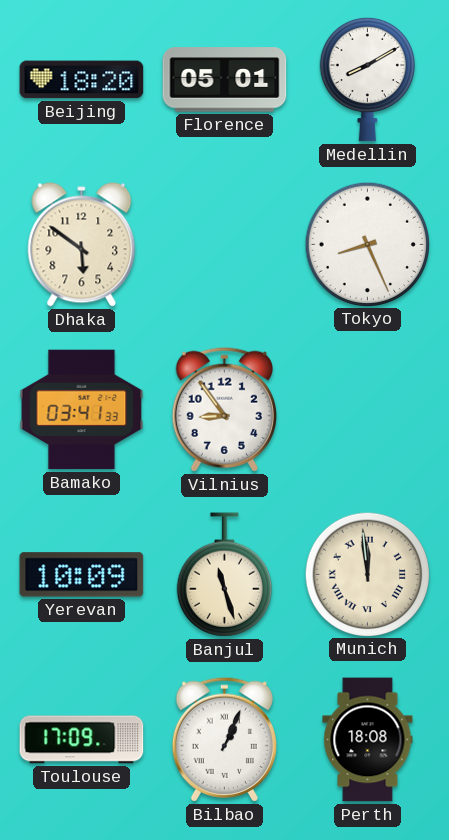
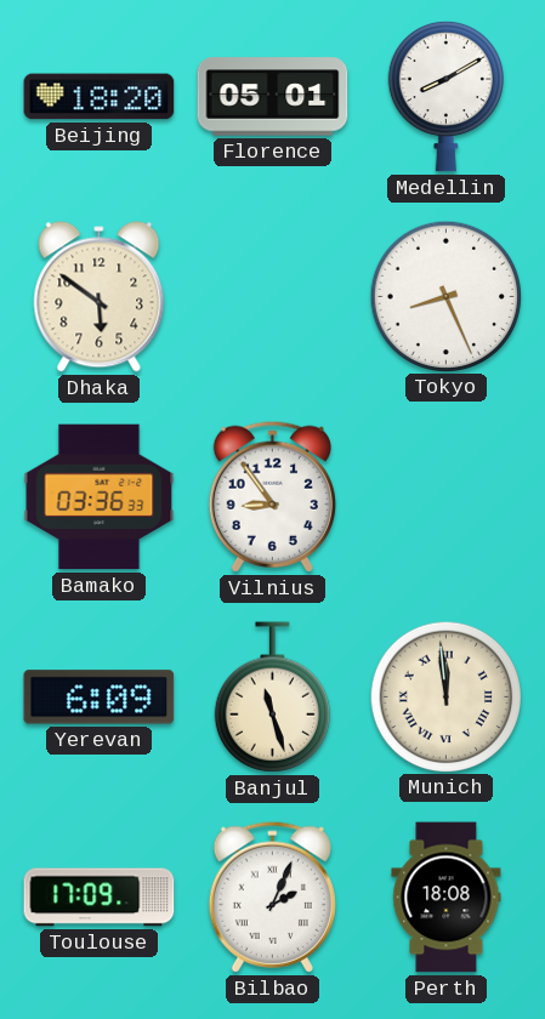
Bamako: 03:41 -> 03:36
Yerevan: 10:09 -> 6:09
Bilbao: 1:04 -> 2:04
